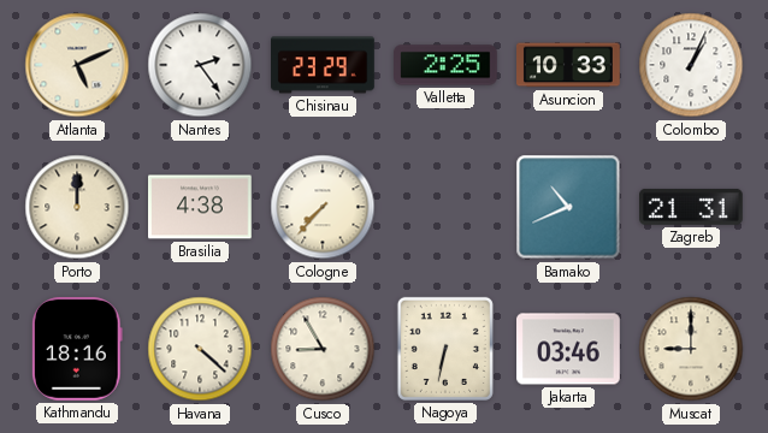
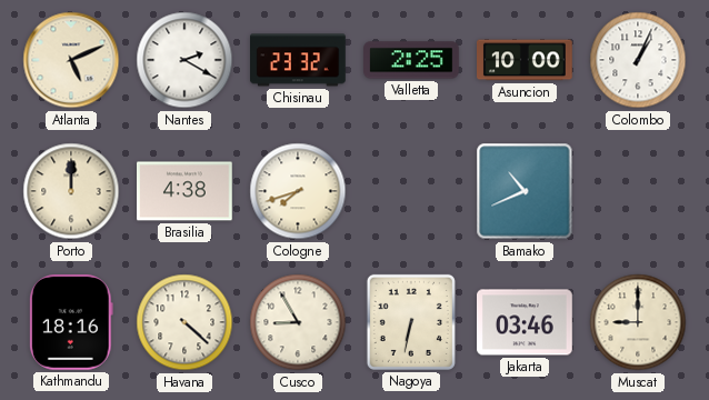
Nantes: 2:24 -> 2:20
Chisinau: 23:29 -> 23:32
Asuncion: 10:33 -> 10:00
Cologne: 7:37 -> 7:42
Zagreb: 21:31 -> none
